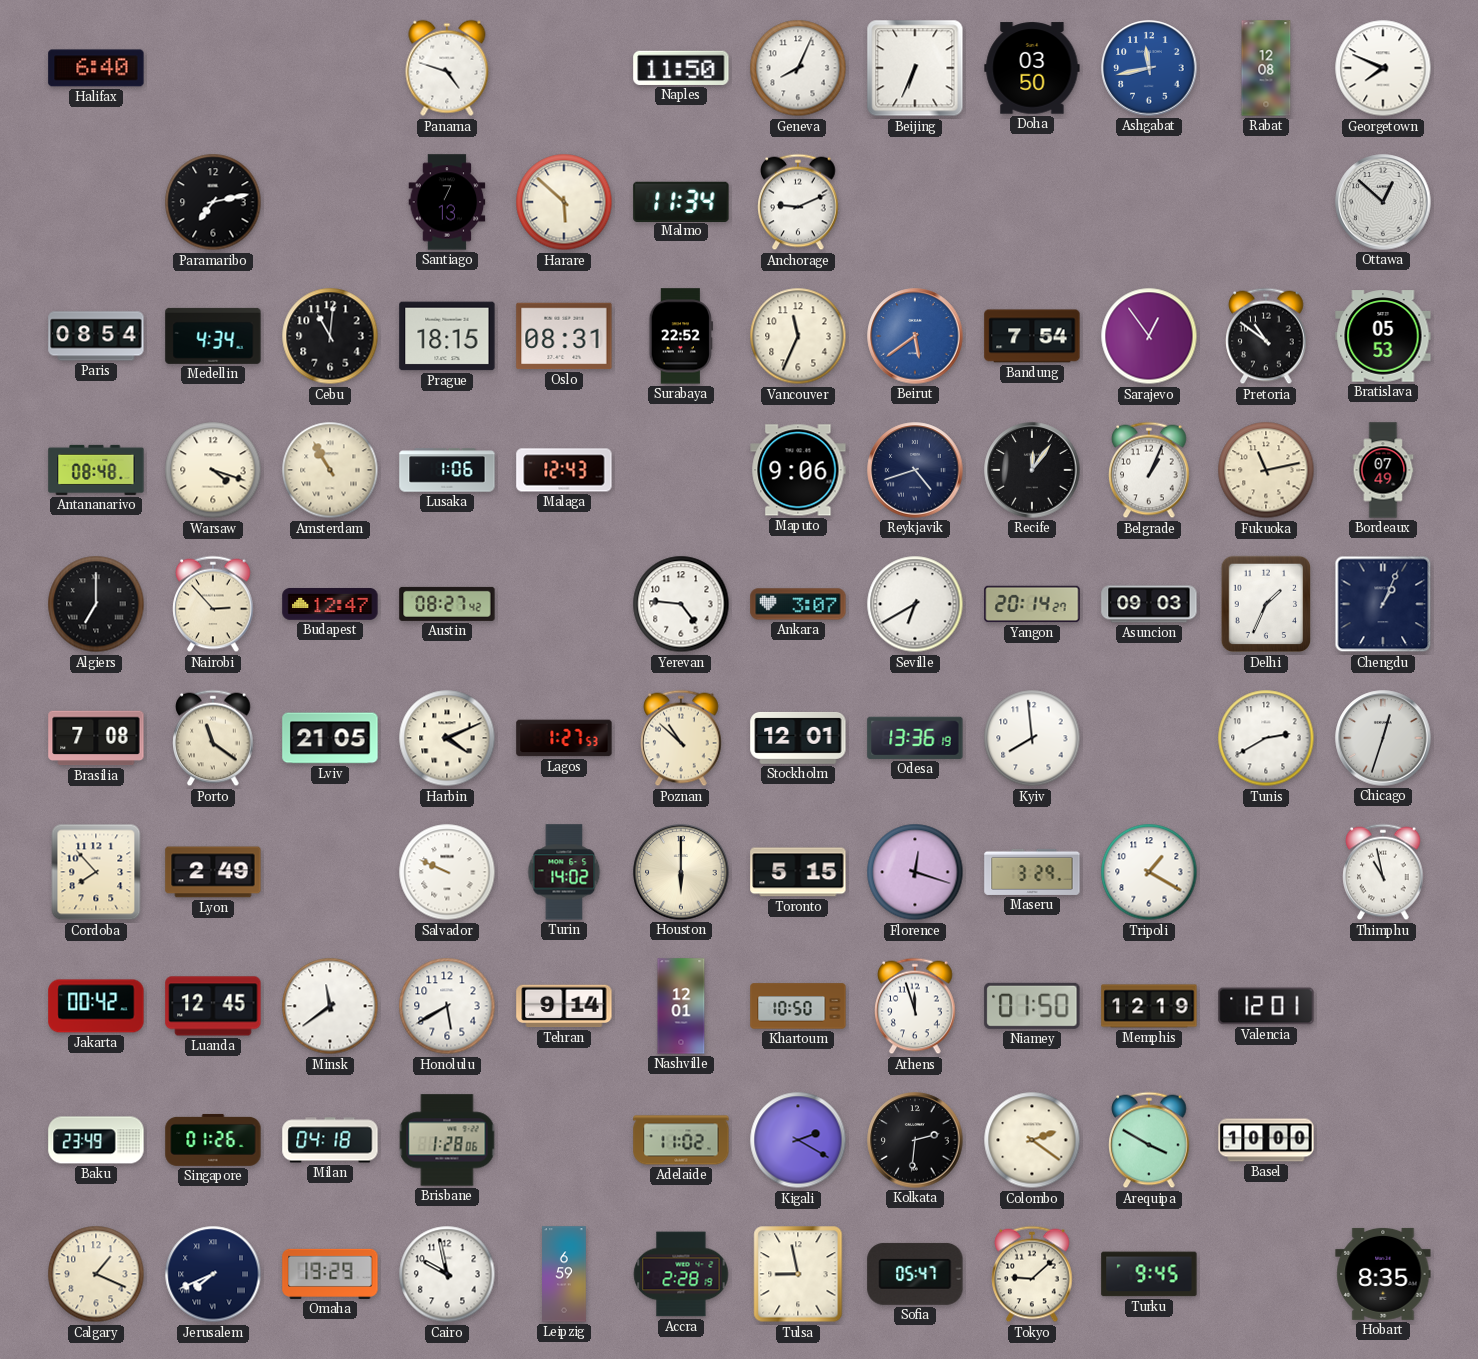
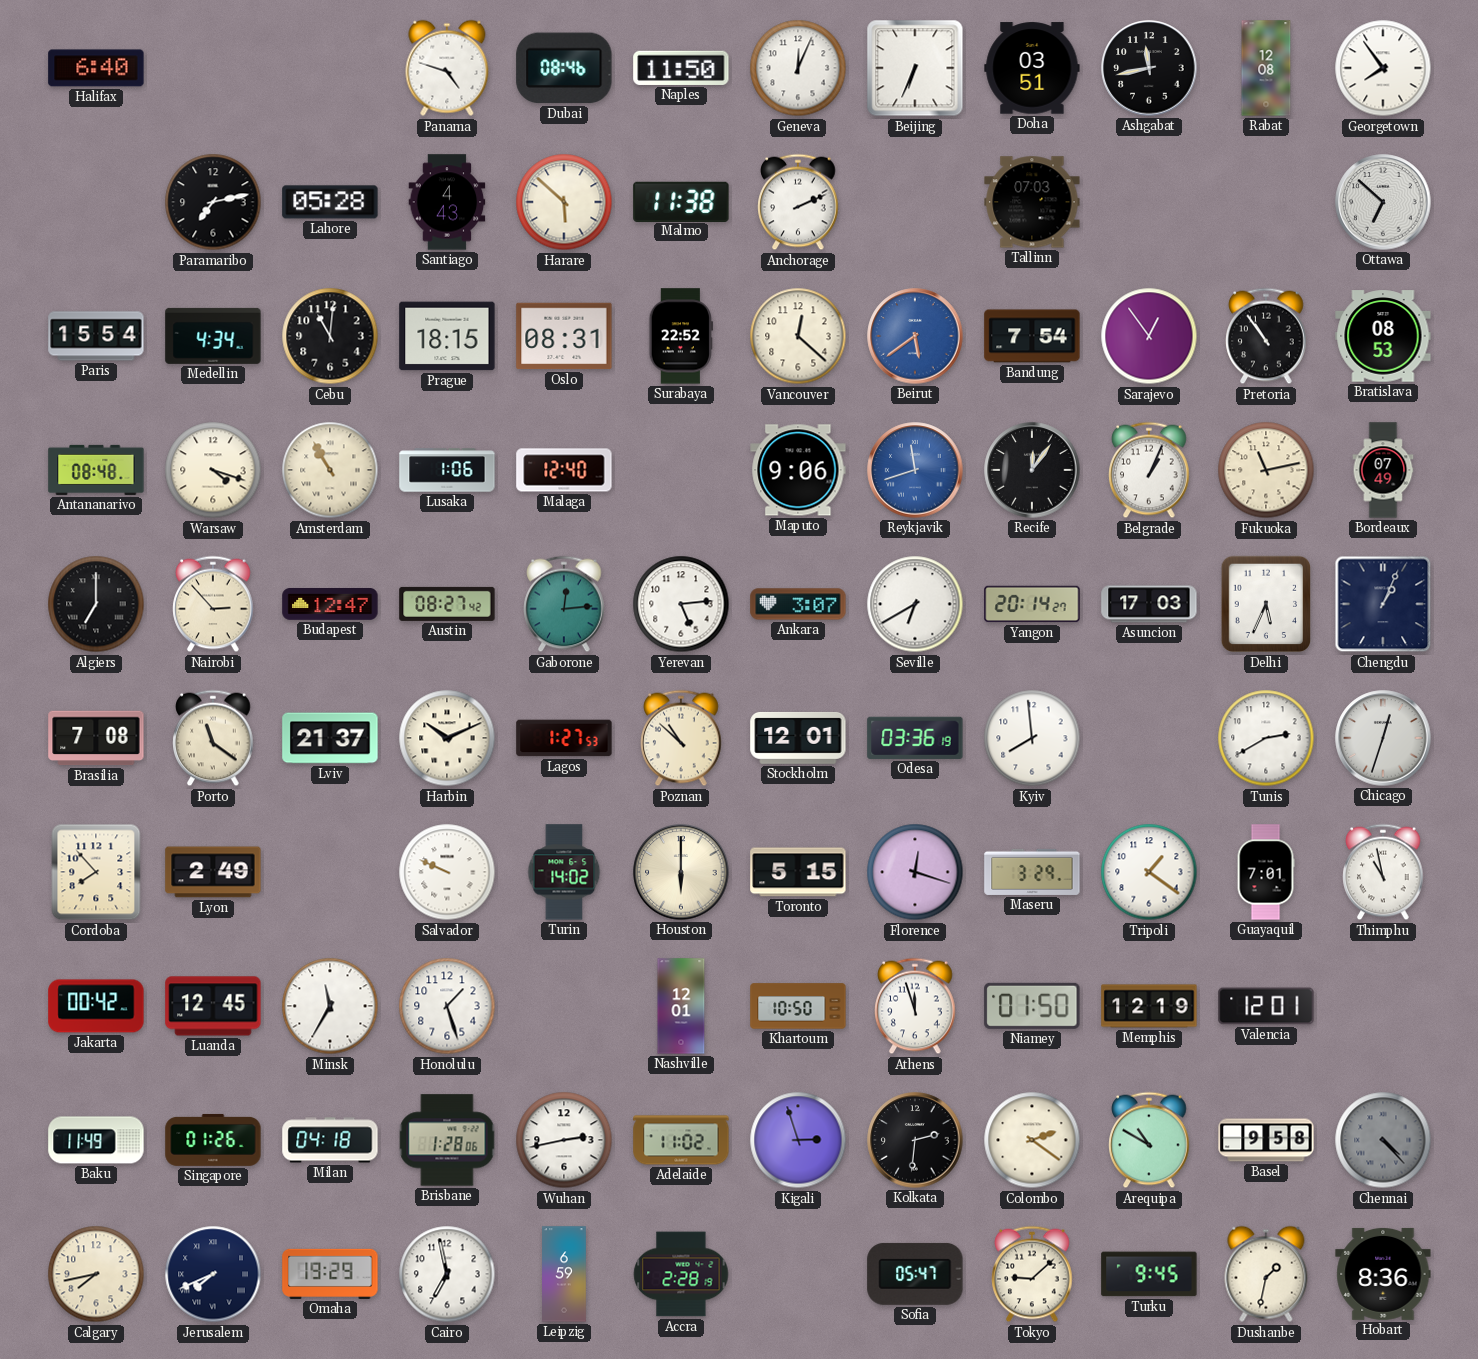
Dubai: none -> 08:46
Geneva: 8:04 -> 12:04
Doha: 03:50 -> 03:51
Ashgabat dial: blue -> black
Georgetown: 7:49 -> 7:54
Lahore: none -> 05:28
Santiago: 7:13 -> 4:43
Malmo: 11:34 -> 11:38
Anchorage: 9:11 -> 2:11
Tallinn: none -> 07:03
Ottawa: 12:52 -> 6:52
Paris: 08:54 -> 15:54
Vancouver: 11:34 -> 12:22
Pretoria: 10:51 -> 10:54
Bratislava: 05:53 -> 08:53
Malaga: 12:43 -> 12:40
Reykjavik: 4:42 -> 11:42
Reykjavik dial: navy -> blue
Gaborone: none -> 12:14
Yerevan: 4:46 -> 5:14
Asuncion: 09:03 -> 17:03
Delhi: 1:34 -> 5:34
Lviv: 21:05 -> 21:37
Harbin: 4:11 -> 10:11
Odesa: 13:36 -> 03:36
Tripoli: 1:20 -> 1:21
Guayaquil: none -> 7:01
Minsk: 11:39 -> 11:35
Honolulu: 5:40 -> 1:27
Tehran: 9:14 -> none
Baku: 23:49 -> 11:49
Wuhan: none -> 2:43
Kigali: 2:20 -> 2:57
Arequipa: 3:50 -> 10:50
Basel: 10:00 -> 9:58
Chennai: none -> 4:23
Calgary: 1:19 -> 7:43
Cairo: 9:58 -> 6:58
Tulsa: 8:58 -> none
Dushanbe: none -> 1:32
Hobart: 8:35 -> 8:36
